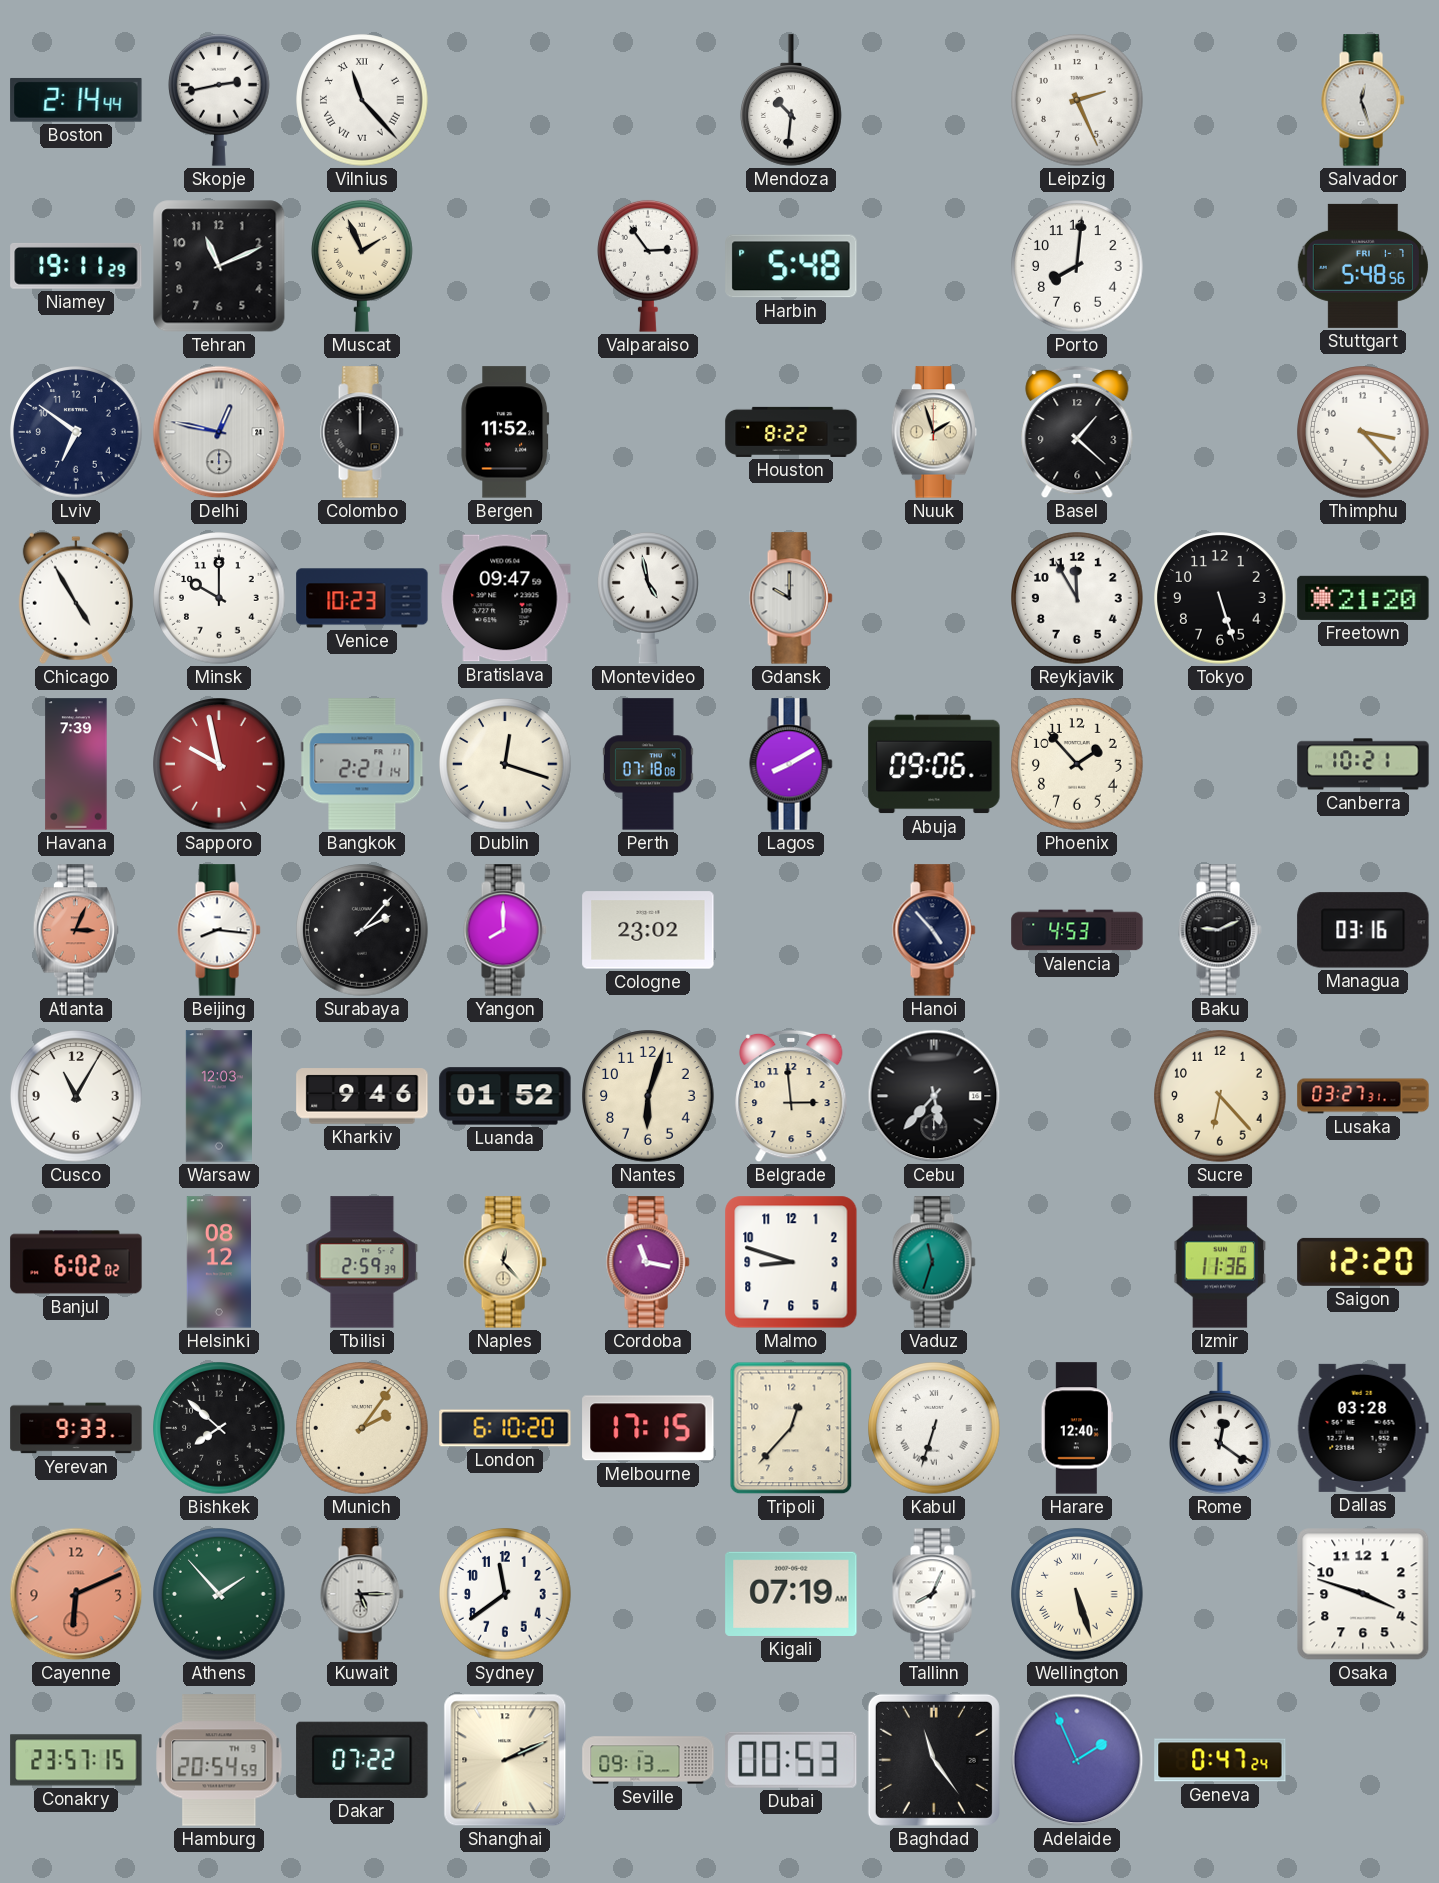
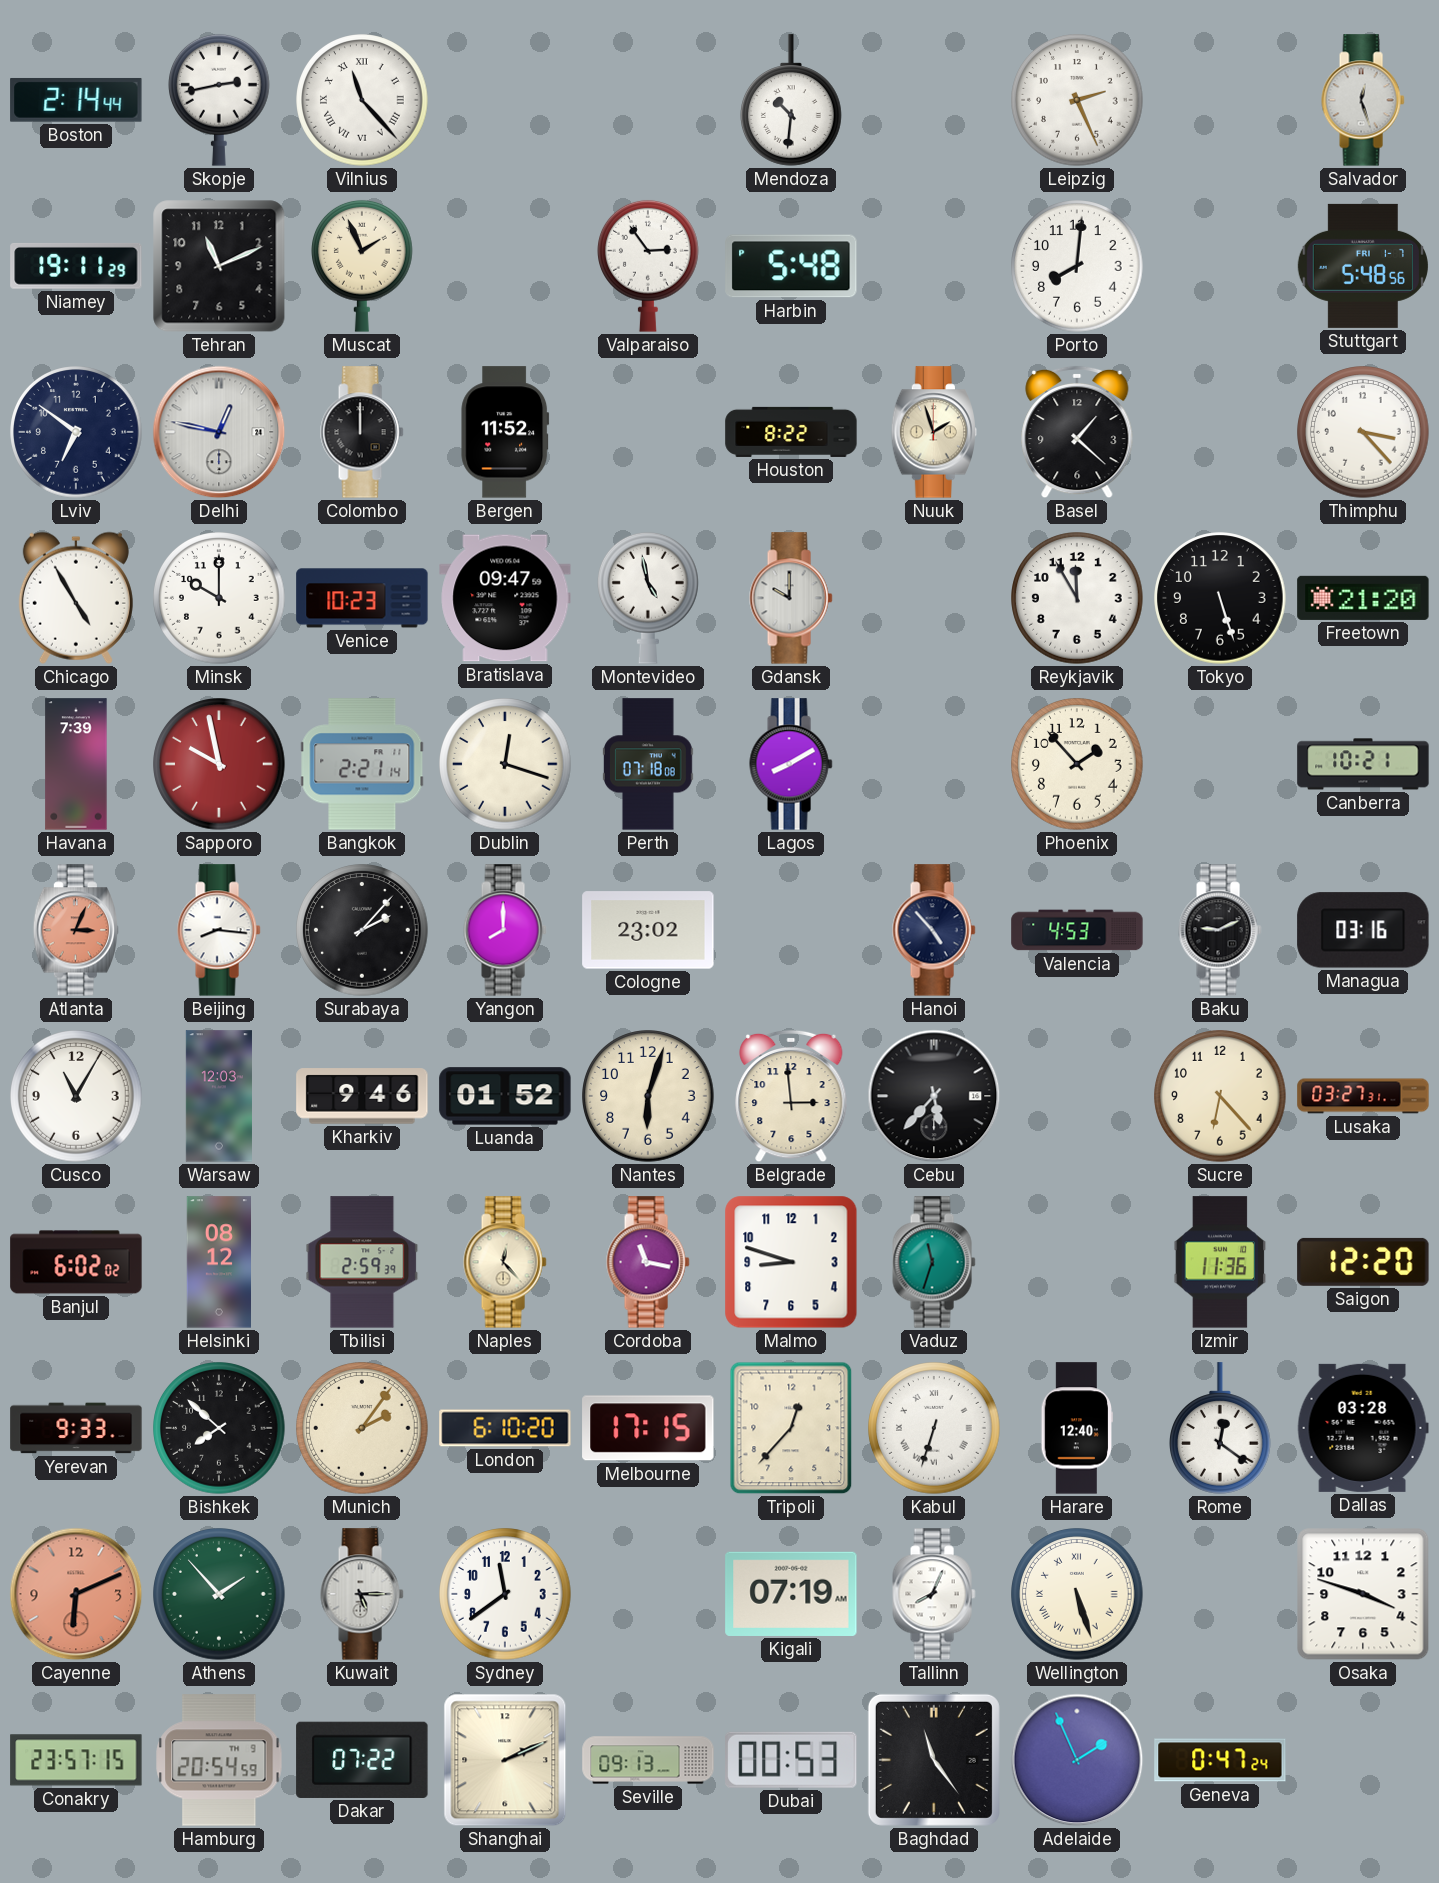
Abuja: 09:06 -> none
